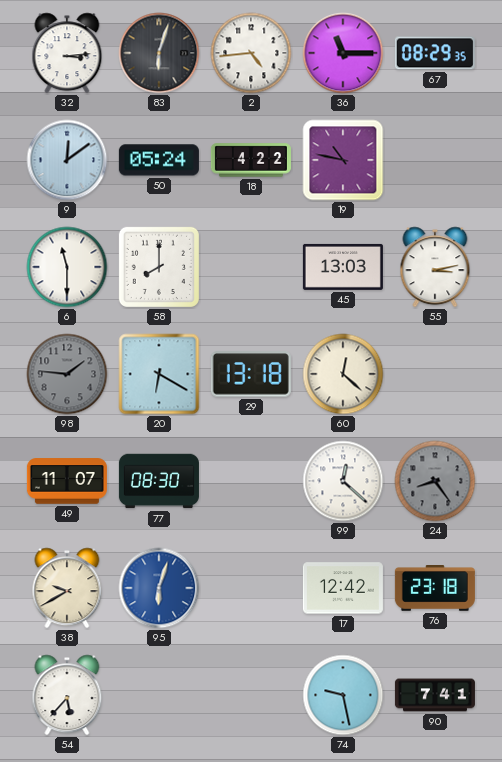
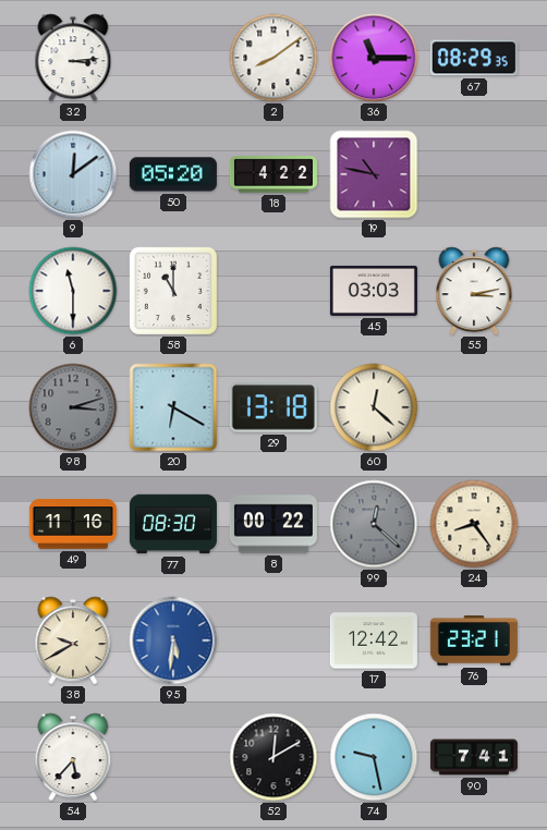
83: 6:03 -> none
2: 4:44 -> 8:09
50: 05:24 -> 05:20
58: 8:00 -> 11:00
45: 13:03 -> 03:03
98: 1:46 -> 3:12
49: 11:07 -> 11:16
8: none -> 00:22
99 dial: white -> grey
24 dial: grey -> cream
95: 6:03 -> 5:31
76: 23:18 -> 23:21
52: none -> 12:10
